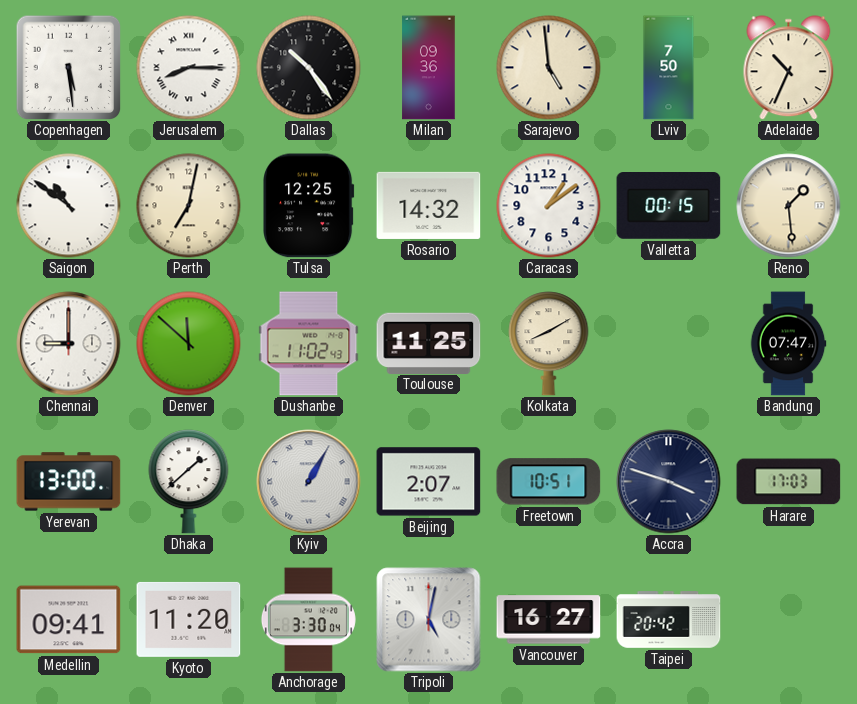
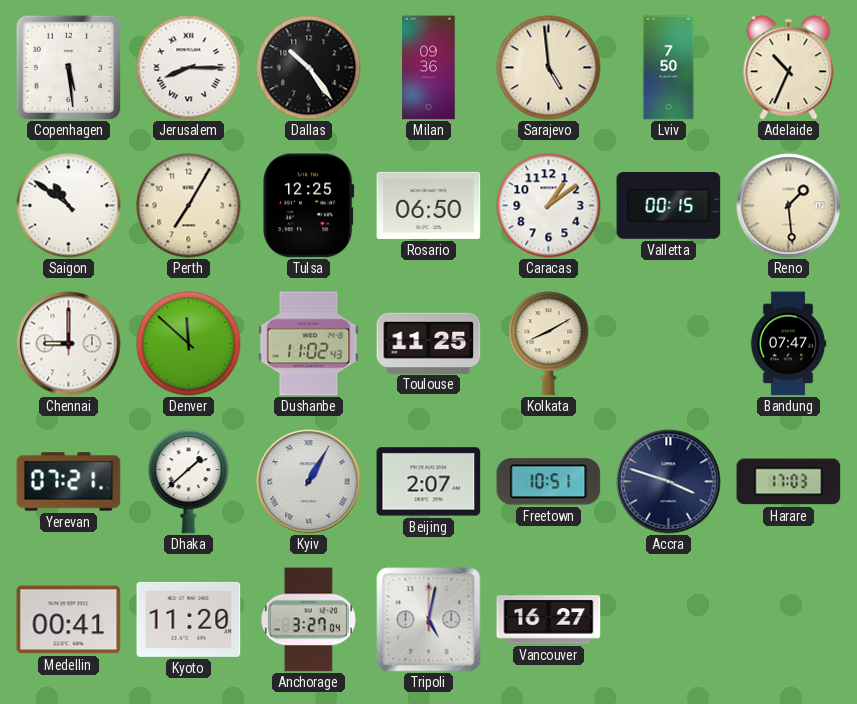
Perth: 7:02 -> 7:05
Rosario: 14:32 -> 06:50
Yerevan: 13:00 -> 07:21
Medellin: 09:41 -> 00:41
Anchorage: 3:30 -> 3:27
Taipei: 20:42 -> none
